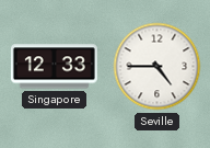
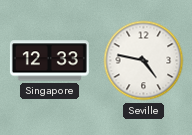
Seville: 4:45 -> 4:47
